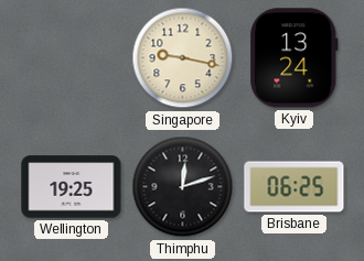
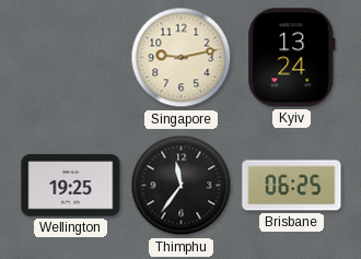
Singapore: 9:17 -> 9:13
Thimphu: 12:12 -> 11:36
